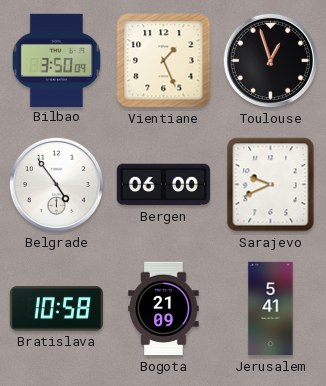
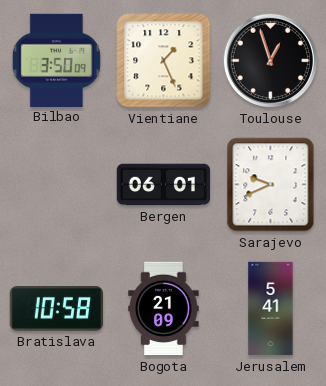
Belgrade: 4:54 -> none
Bergen: 06:00 -> 06:01
